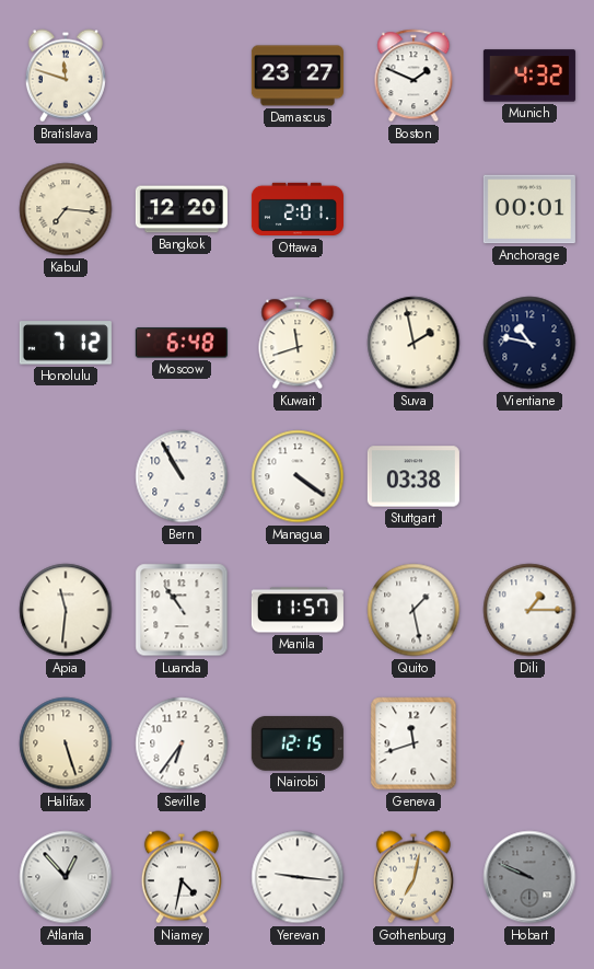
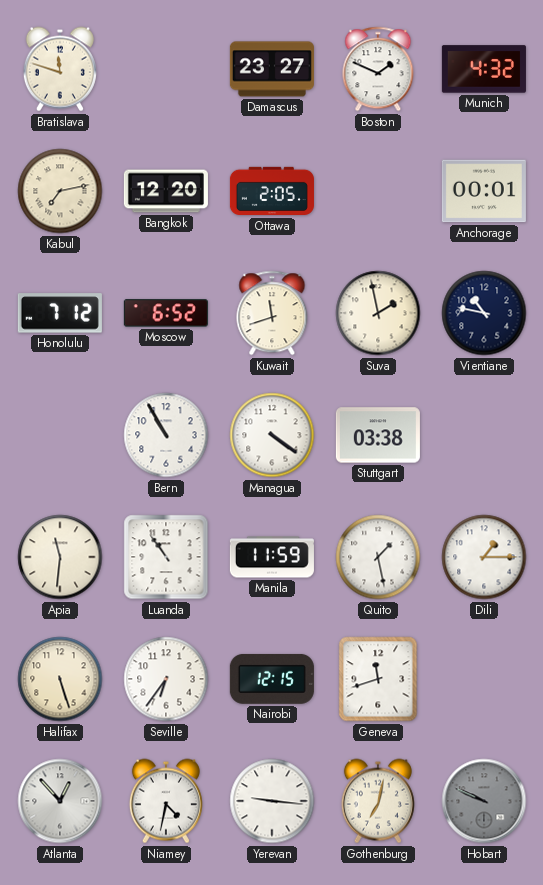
Kabul: 7:16 -> 7:13
Ottawa: 2:01 -> 2:05
Moscow: 6:48 -> 6:52
Manila: 11:57 -> 11:59
